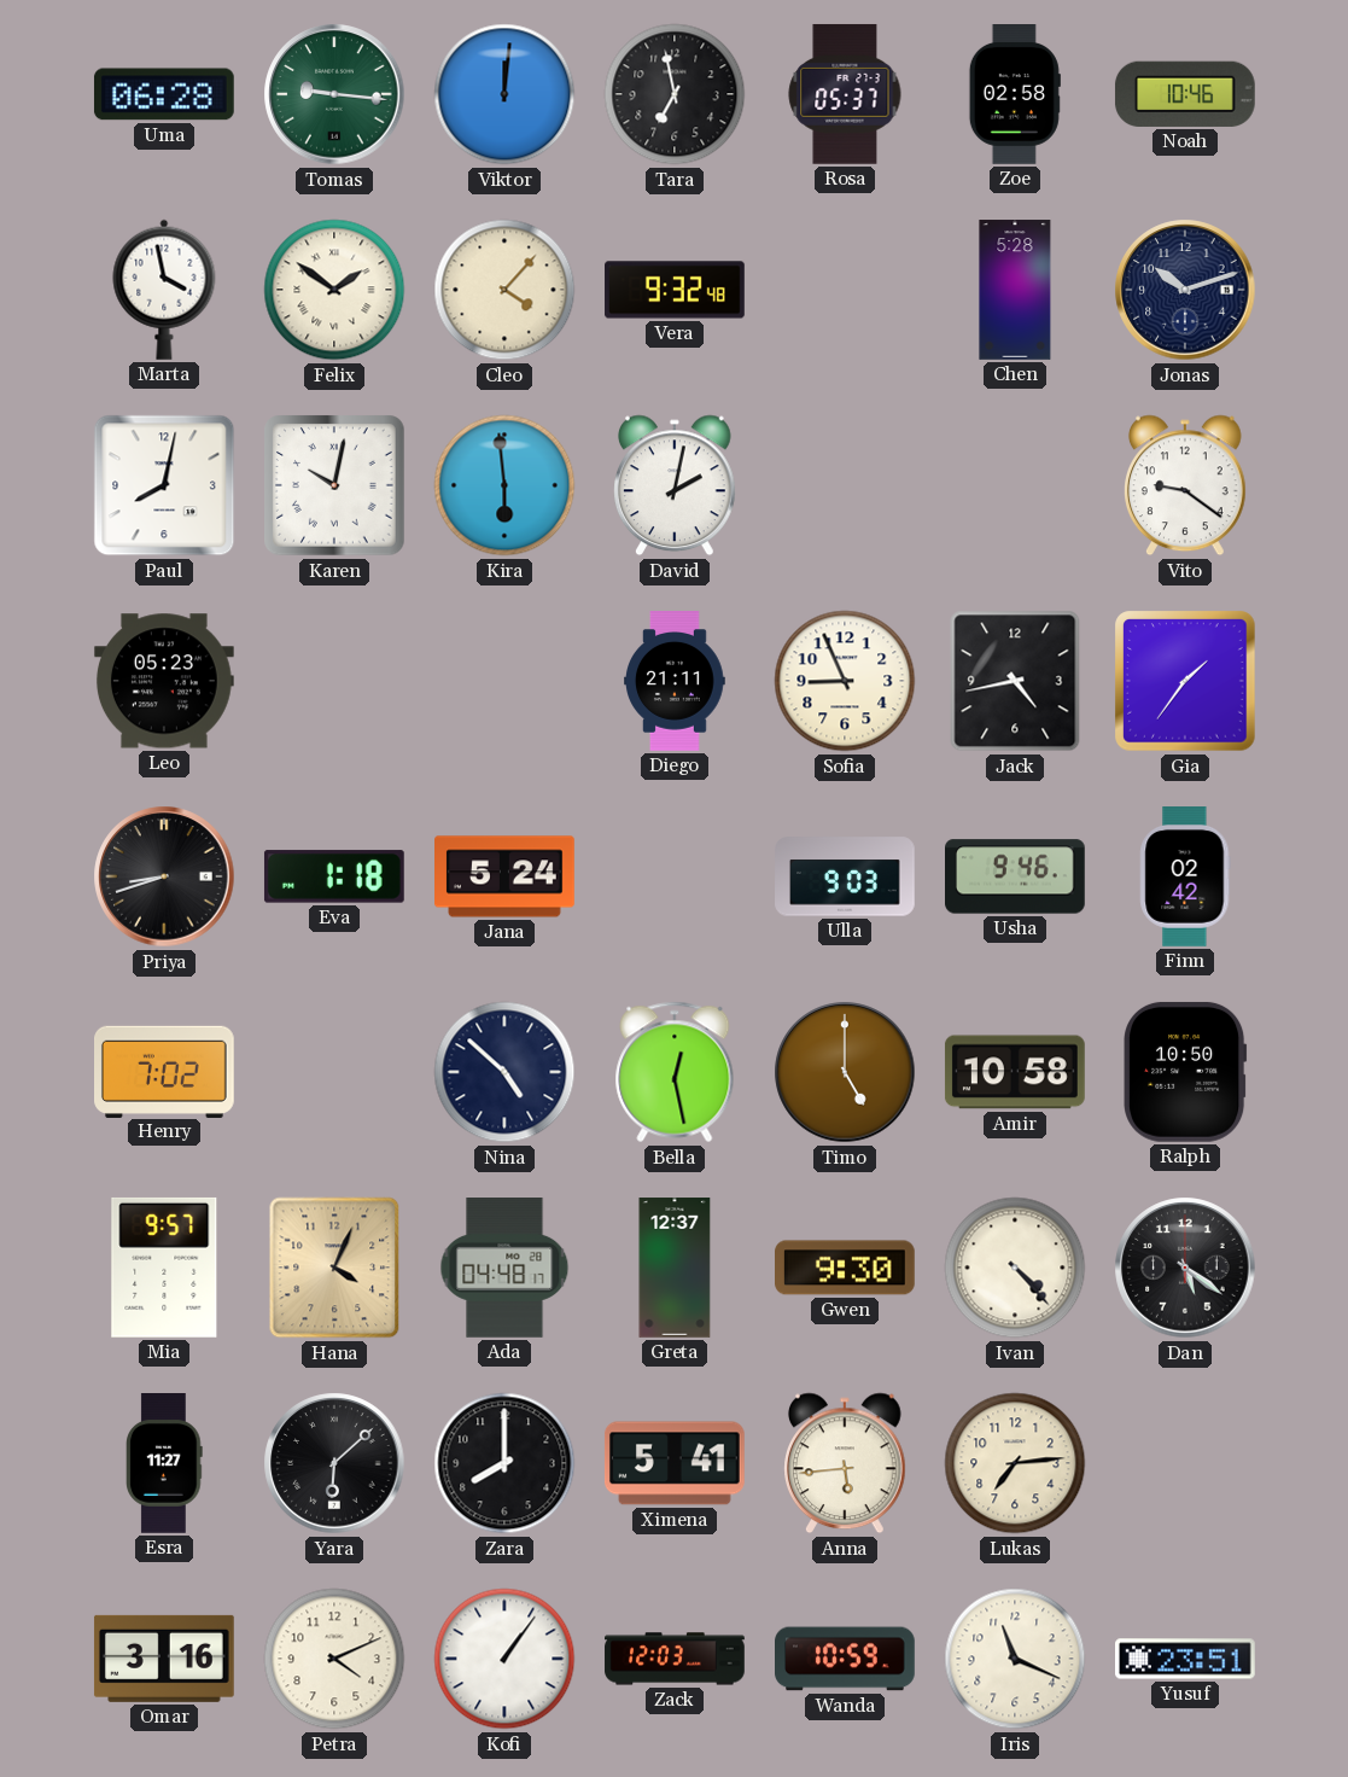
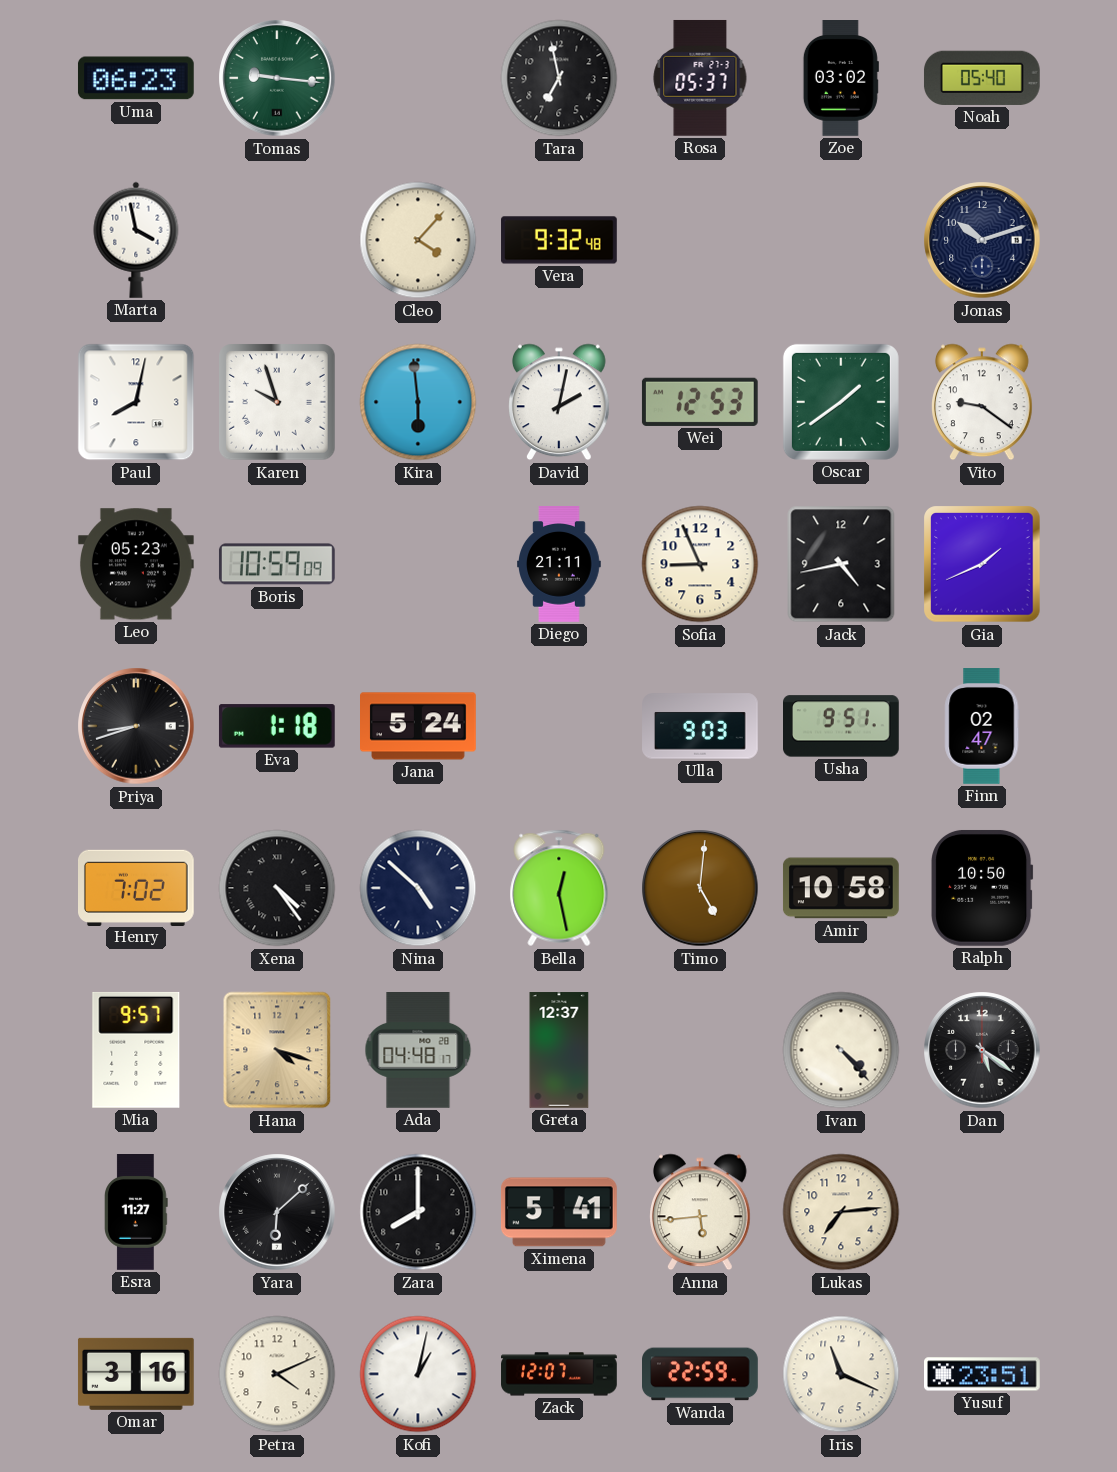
Uma: 06:28 -> 06:23
Viktor: 12:01 -> none
Zoe: 02:58 -> 03:02
Noah: 10:46 -> 05:40
Felix: 1:51 -> none
Chen: 5:28 -> none
Karen: 10:02 -> 9:57
Wei: none -> 12:53
Oscar: none -> 1:39
Boris: none -> 10:59
Gia: 1:36 -> 1:41
Usha: 9:46 -> 9:51
Finn: 02:42 -> 02:47
Xena: none -> 4:24
Timo: 5:00 -> 5:01
Hana: 4:04 -> 4:18
Gwen: 9:30 -> none
Kofi: 1:06 -> 1:02
Zack: 12:03 -> 12:07
Wanda: 10:59 -> 22:59
